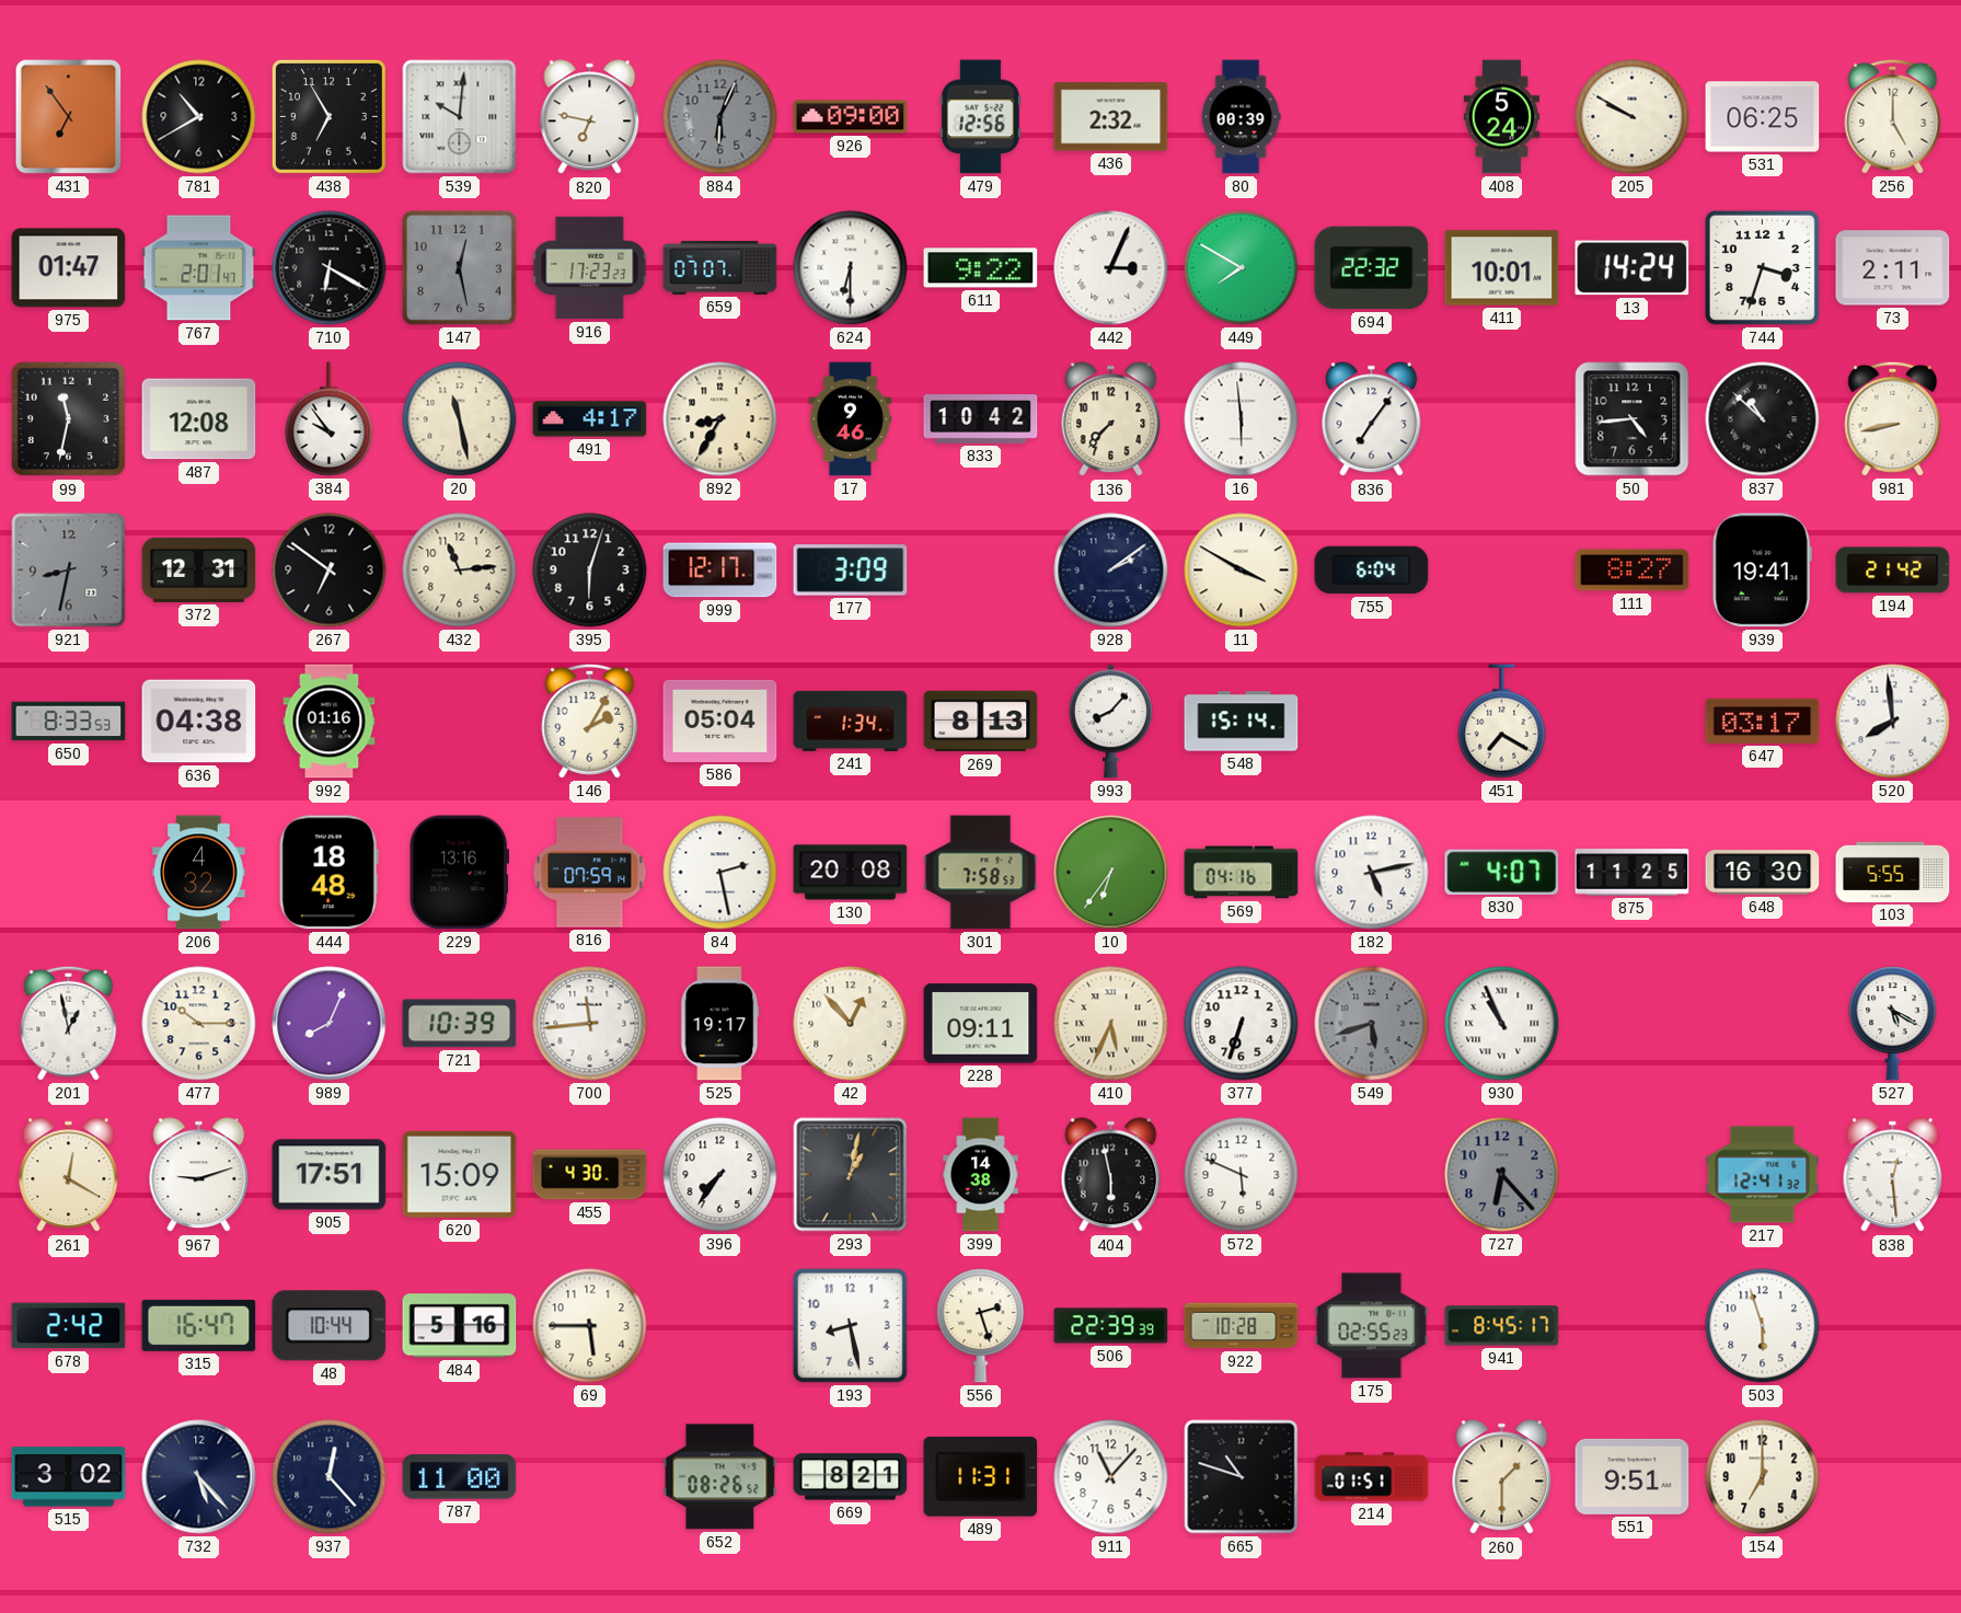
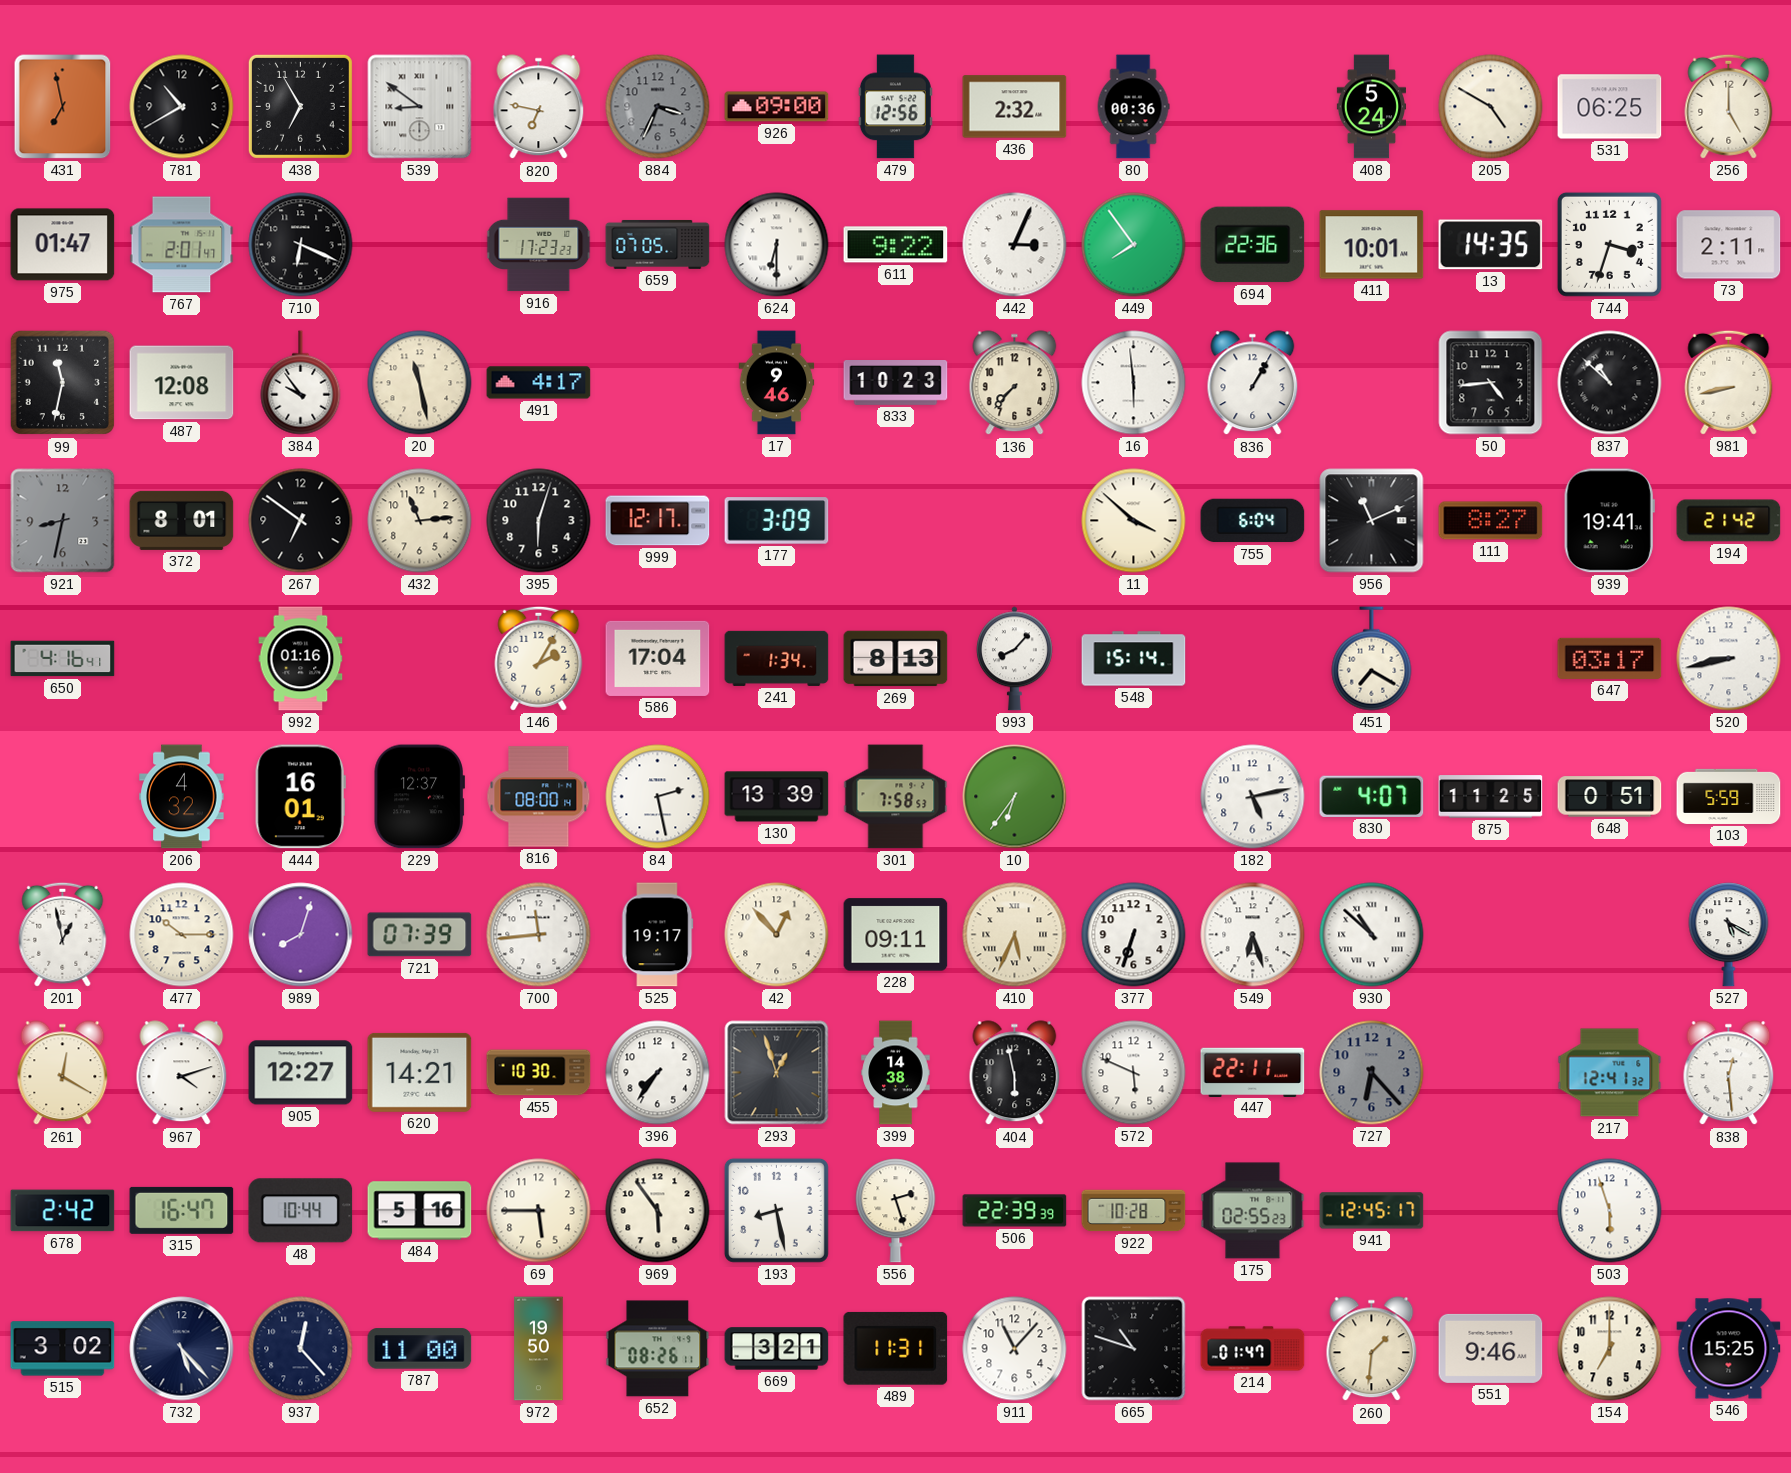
431: 6:54 -> 6:58
539: 10:01 -> 8:51
884: 6:04 -> 3:34
80: 00:39 -> 00:36
205: 9:50 -> 4:50
710: 6:20 -> 6:19
147: 12:28 -> none
659: 07:07 -> 07:05
449: 7:50 -> 7:54
694: 22:32 -> 22:36
13: 14:24 -> 14:35
892: 8:35 -> none
833: 10:42 -> 10:23
836: 7:06 -> 1:05
372: 12:31 -> 8:01
928: 2:09 -> none
11: 3:50 -> 3:52
956: none -> 11:11
650: 8:33 -> 4:16
636: 04:38 -> none
586: 05:04 -> 17:04
520: 7:59 -> 8:43
444: 18:48 -> 16:01
229: 13:16 -> 12:37
816: 07:59 -> 08:00
130: 20:08 -> 13:39
569: 04:16 -> none
648: 16:30 -> 0:51
103: 5:55 -> 5:59
989: 8:04 -> 8:03
721: 10:39 -> 07:39
549: 5:42 -> 6:27
549 dial: grey -> white
930: 10:56 -> 10:52
967: 9:12 -> 4:12
905: 17:51 -> 12:27
620: 15:09 -> 14:21
455: 4:30 -> 10:30
293: 1:02 -> 12:57
447: none -> 22:11
969: none -> 5:54
941: 8:45 -> 12:45
972: none -> 19:50
652: 08:26:52 -> 08:26:11
669: 8:21 -> 3:21
214: 01:51 -> 01:47
260: 1:30 -> 1:31
551: 9:51 -> 9:46
546: none -> 15:25
